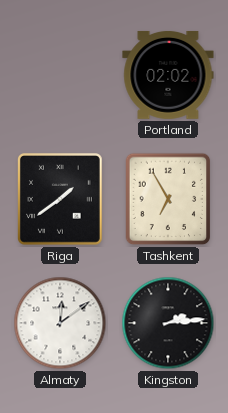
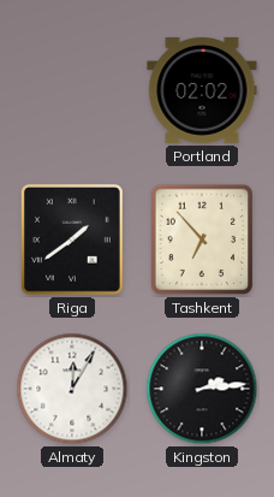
Tashkent: 6:55 -> 6:53
Almaty: 12:09 -> 12:05
